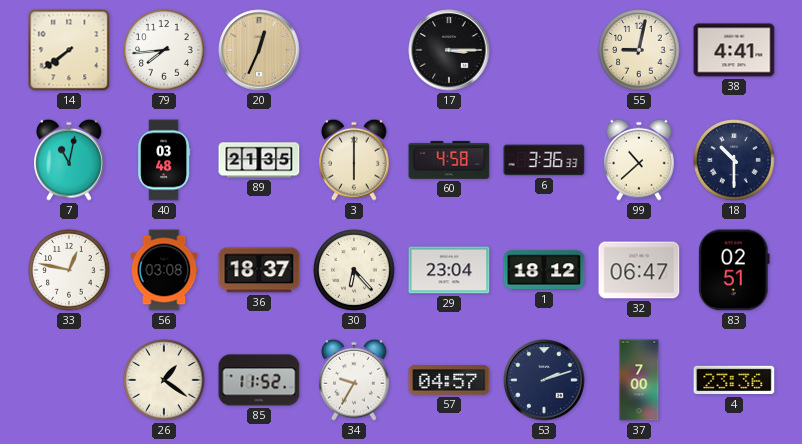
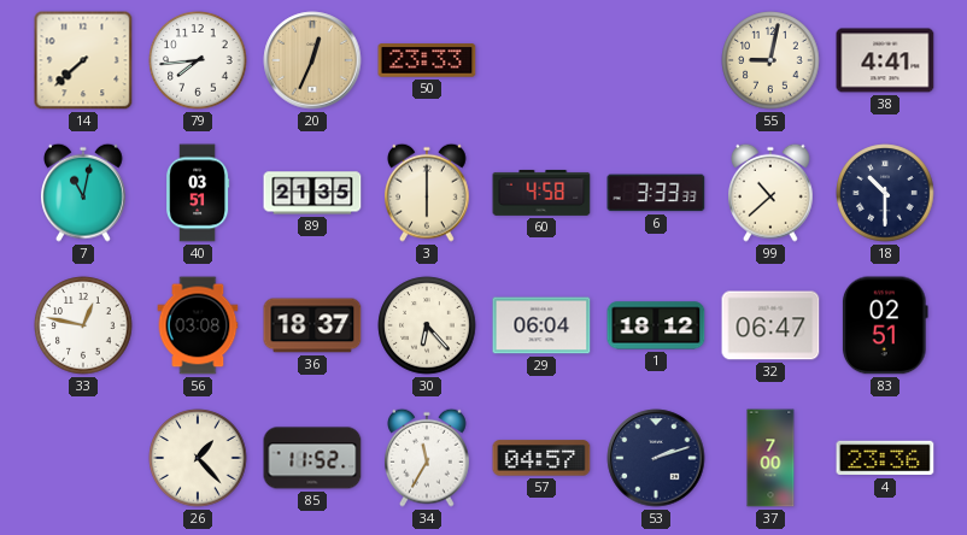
14: 7:39 -> 7:38
50: none -> 23:33
17: 3:15 -> none
40: 03:48 -> 03:51
6: 3:36 -> 3:33
29: 23:04 -> 06:04
26: 1:21 -> 1:23
34: 9:35 -> 11:35
